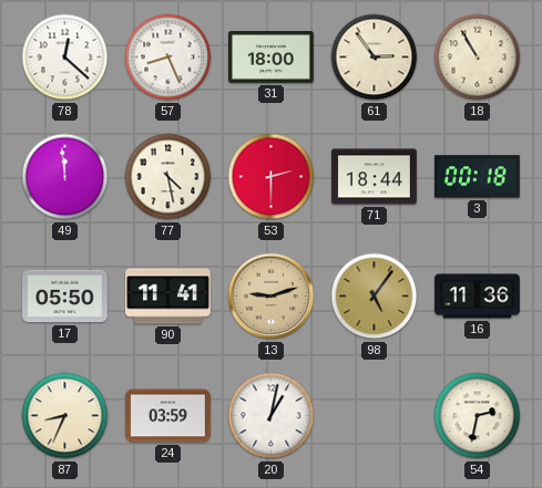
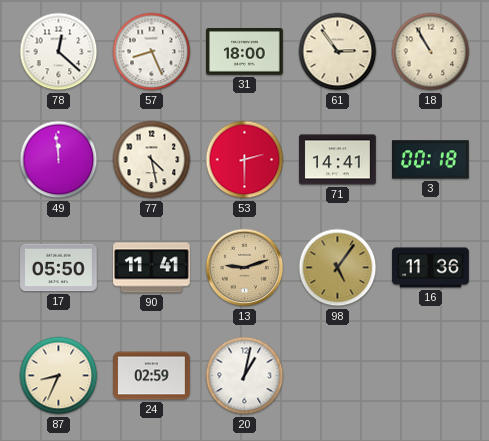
71: 18:44 -> 14:41
24: 03:59 -> 02:59
54: 2:32 -> none
